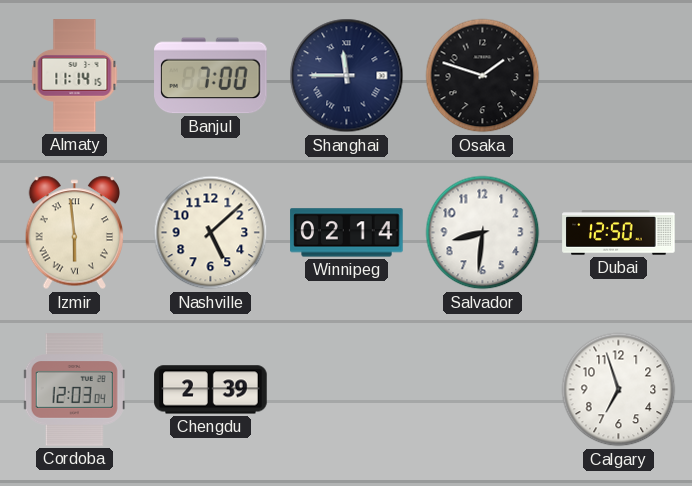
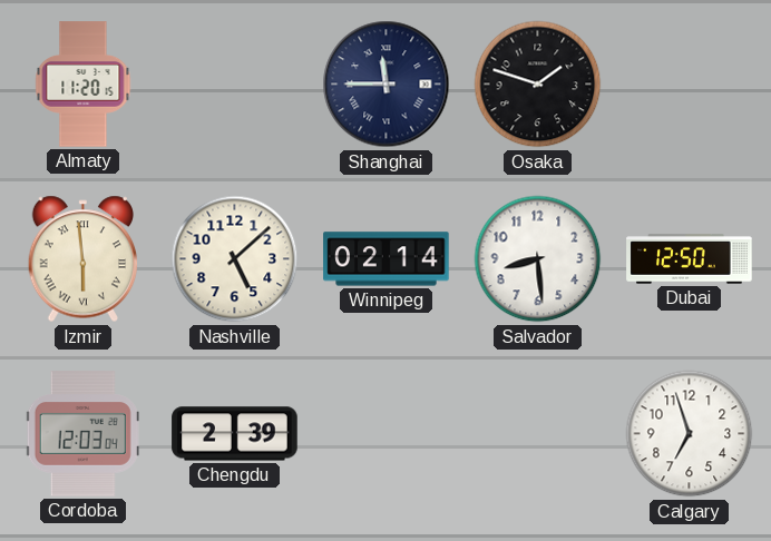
Almaty: 11:14 -> 11:20
Banjul: 7:00 -> none
Salvador: 8:31 -> 8:29
